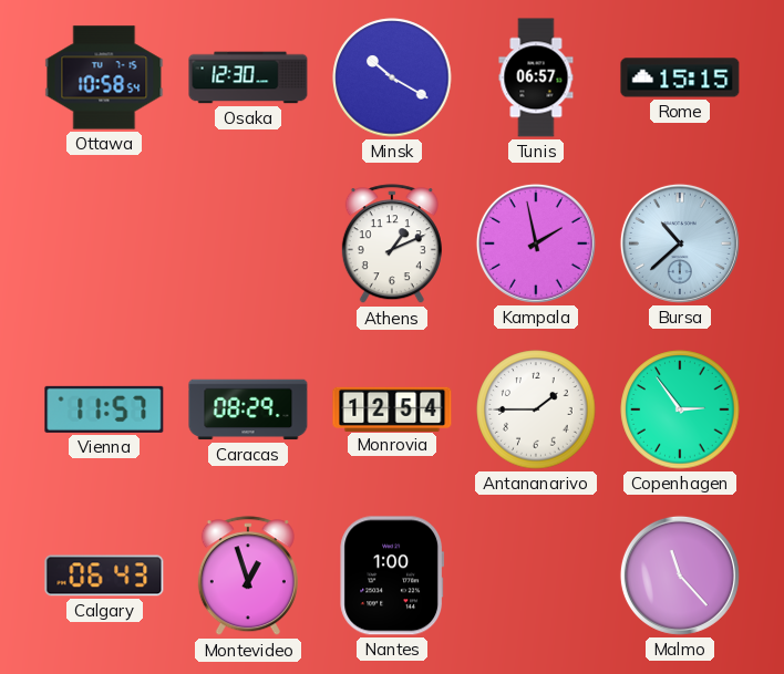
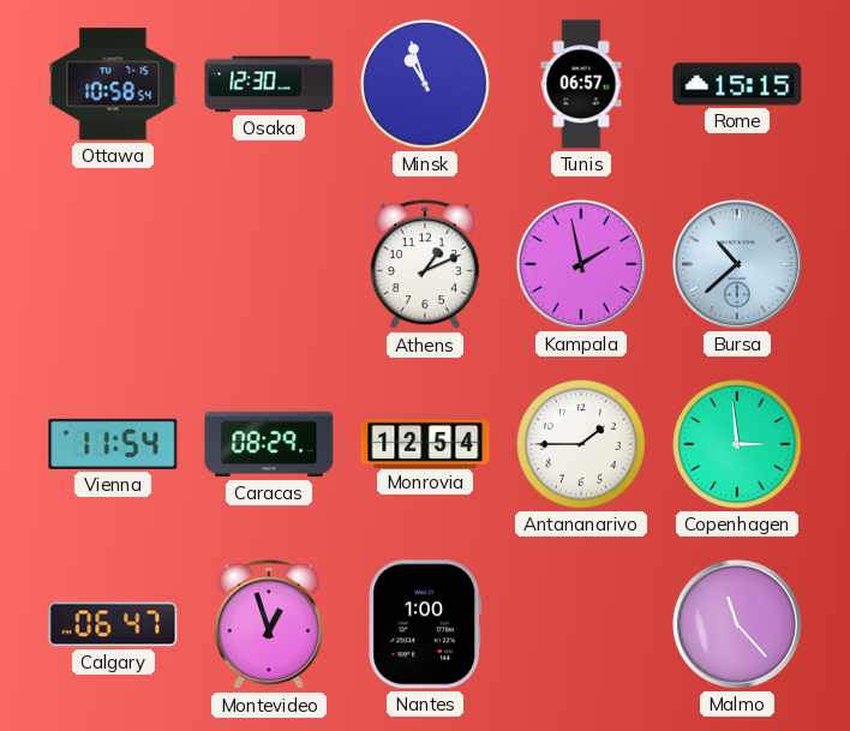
Minsk: 10:20 -> 10:57
Vienna: 11:57 -> 11:54
Copenhagen: 2:54 -> 2:59
Calgary: 06:43 -> 06:47
